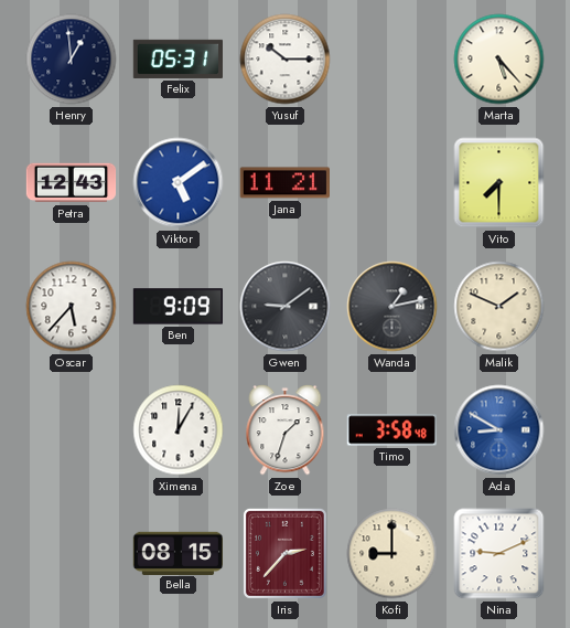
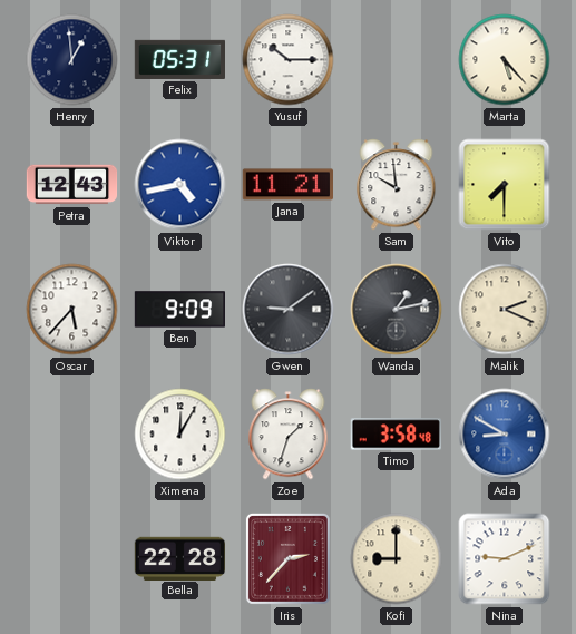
Viktor: 5:09 -> 4:43
Sam: none -> 9:59
Malik: 1:49 -> 2:19
Bella: 08:15 -> 22:28
